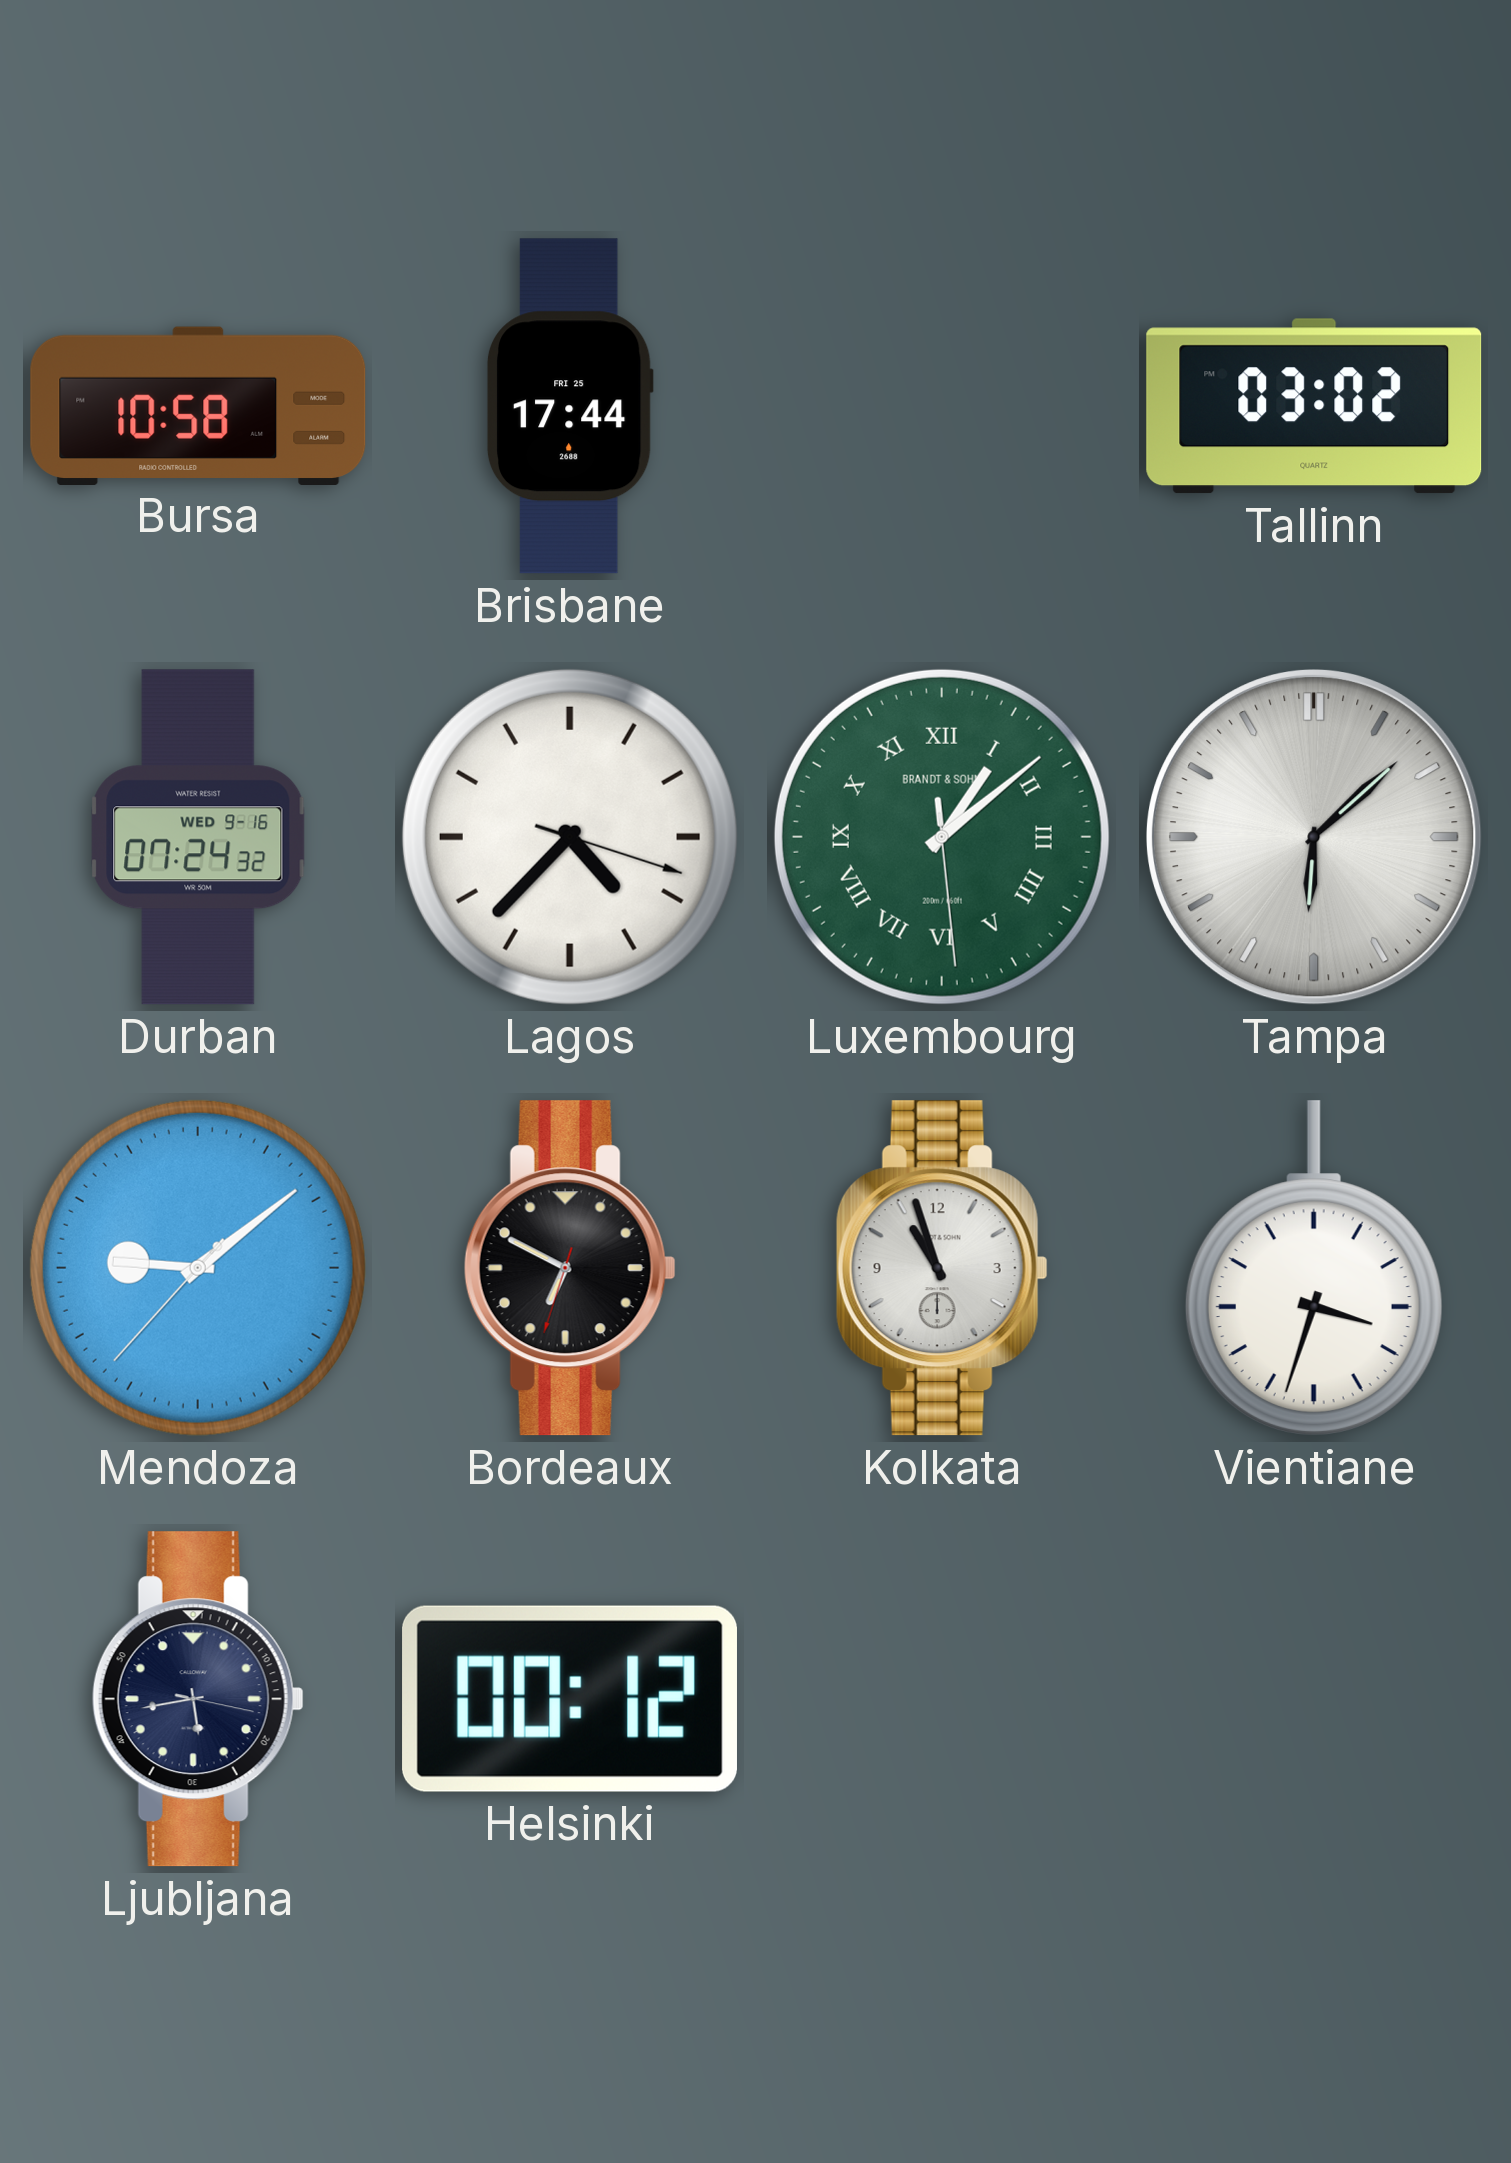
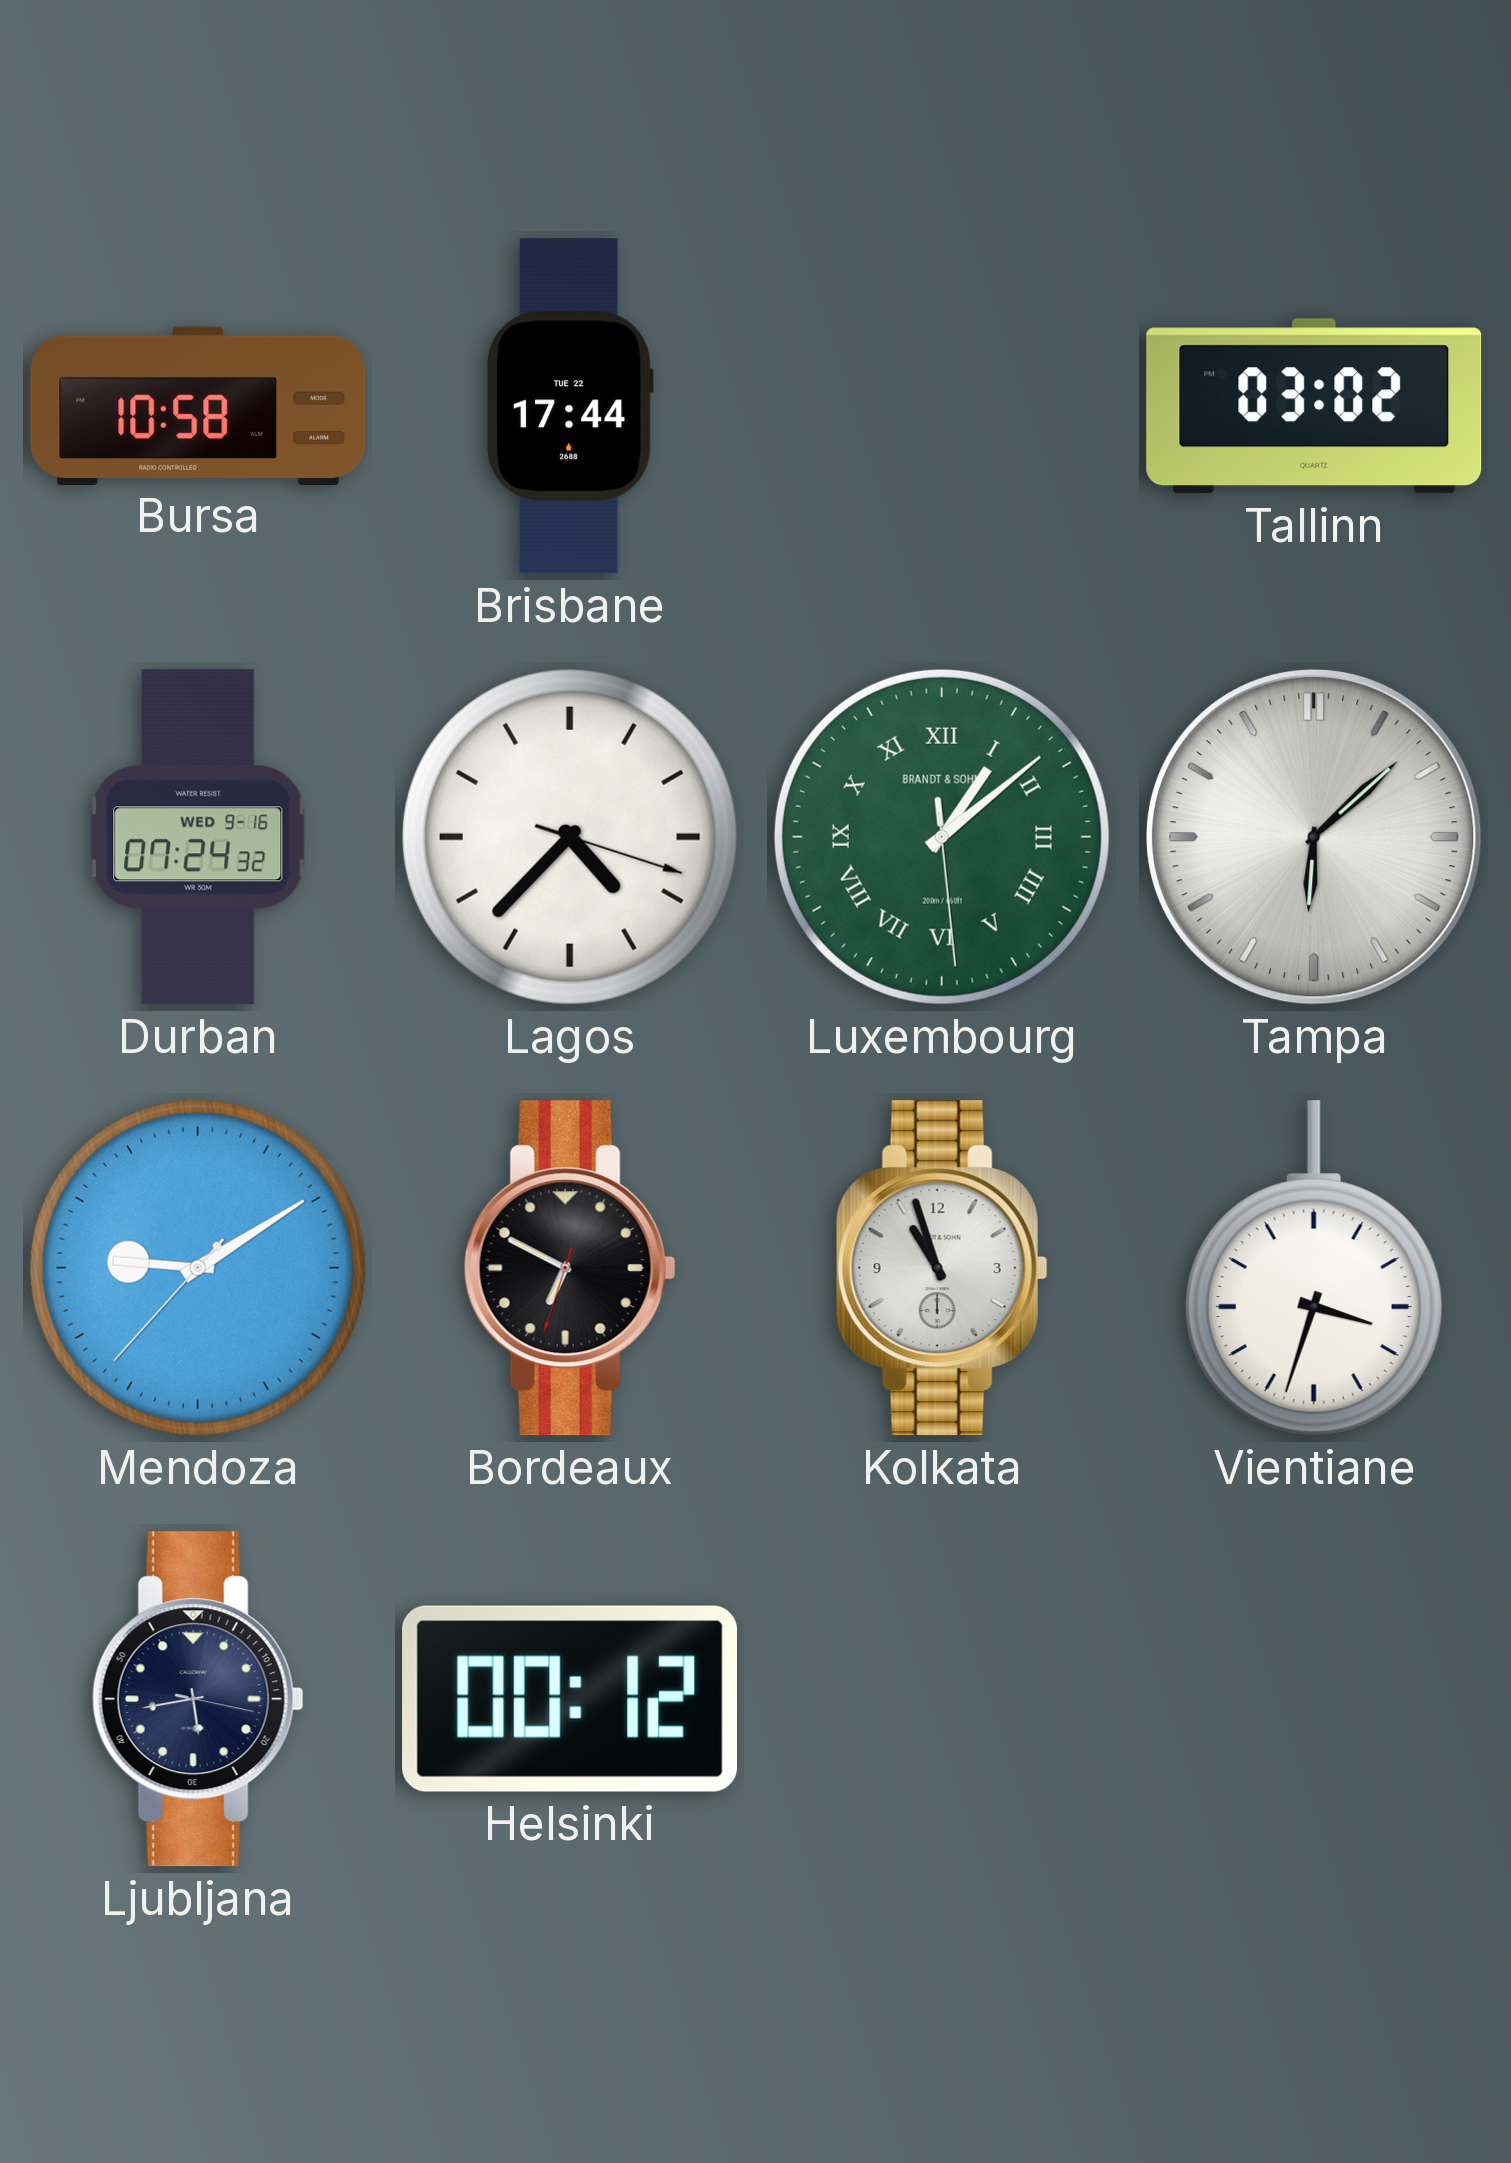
Brisbane date: FRI 25 -> TUE 22
Mendoza: 9:08 -> 9:09
